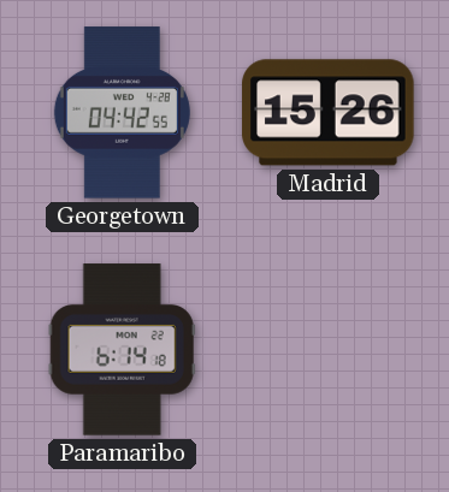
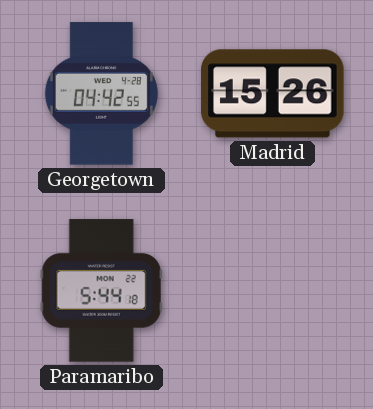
Paramaribo: 6:14 -> 5:44
